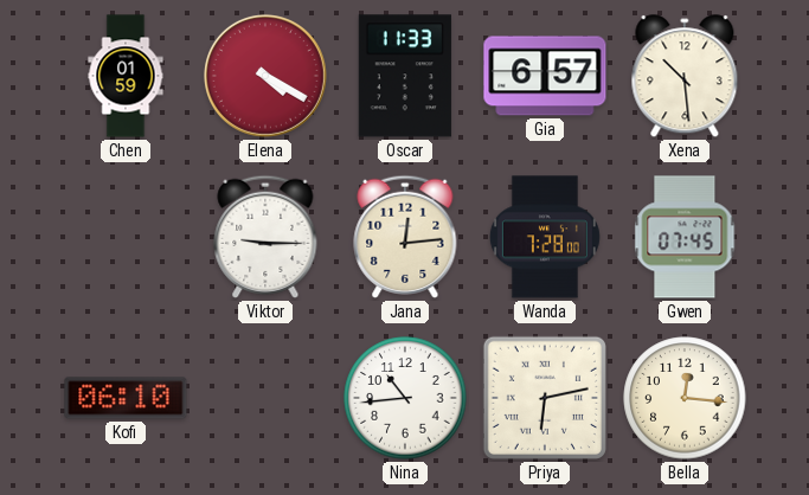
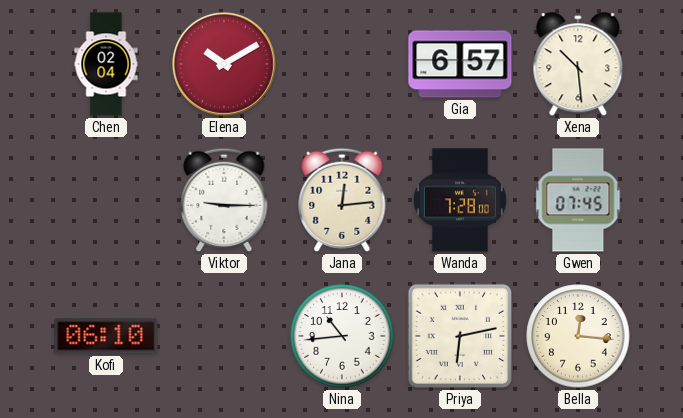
Chen: 01:59 -> 02:04
Elena: 4:20 -> 10:10
Oscar: 11:33 -> none
